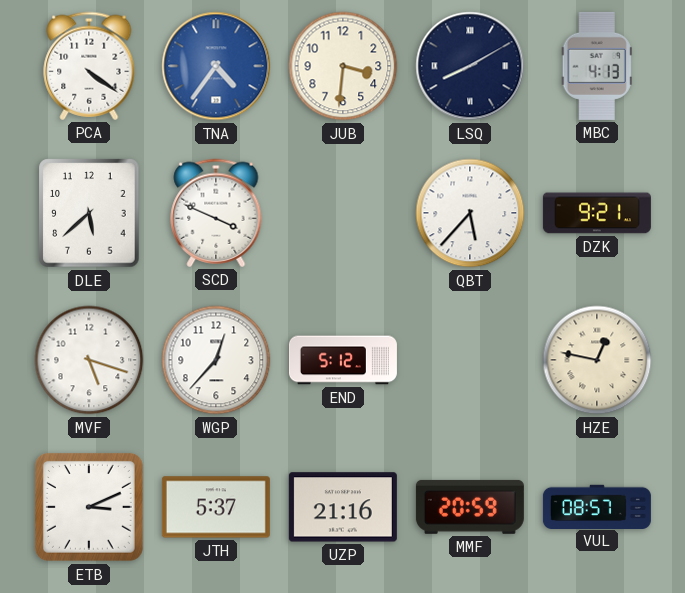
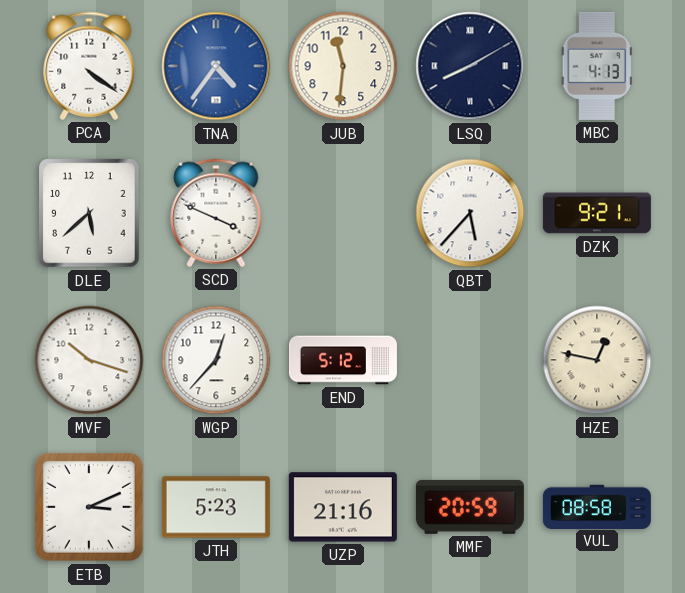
JUB: 3:31 -> 11:31
MVF: 5:18 -> 10:18
JTH: 5:37 -> 5:23
VUL: 08:57 -> 08:58
